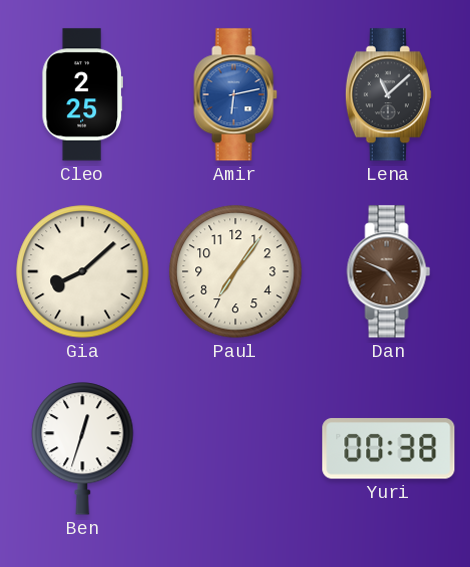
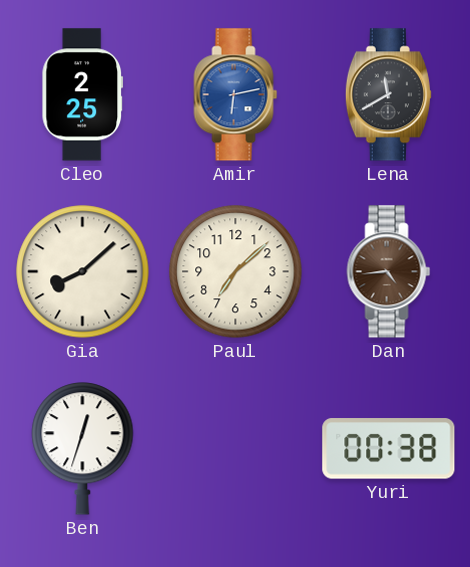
Lena: 11:08 -> 11:40
Paul: 7:06 -> 7:08
Dan: 4:49 -> 4:44
